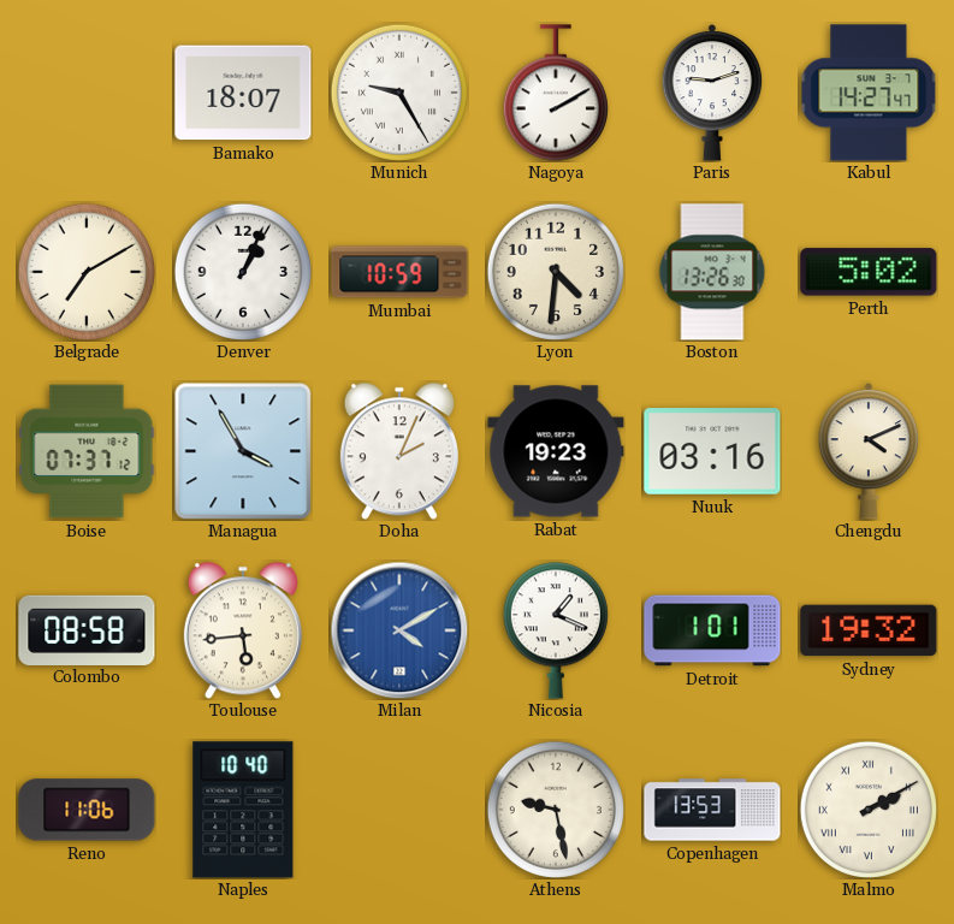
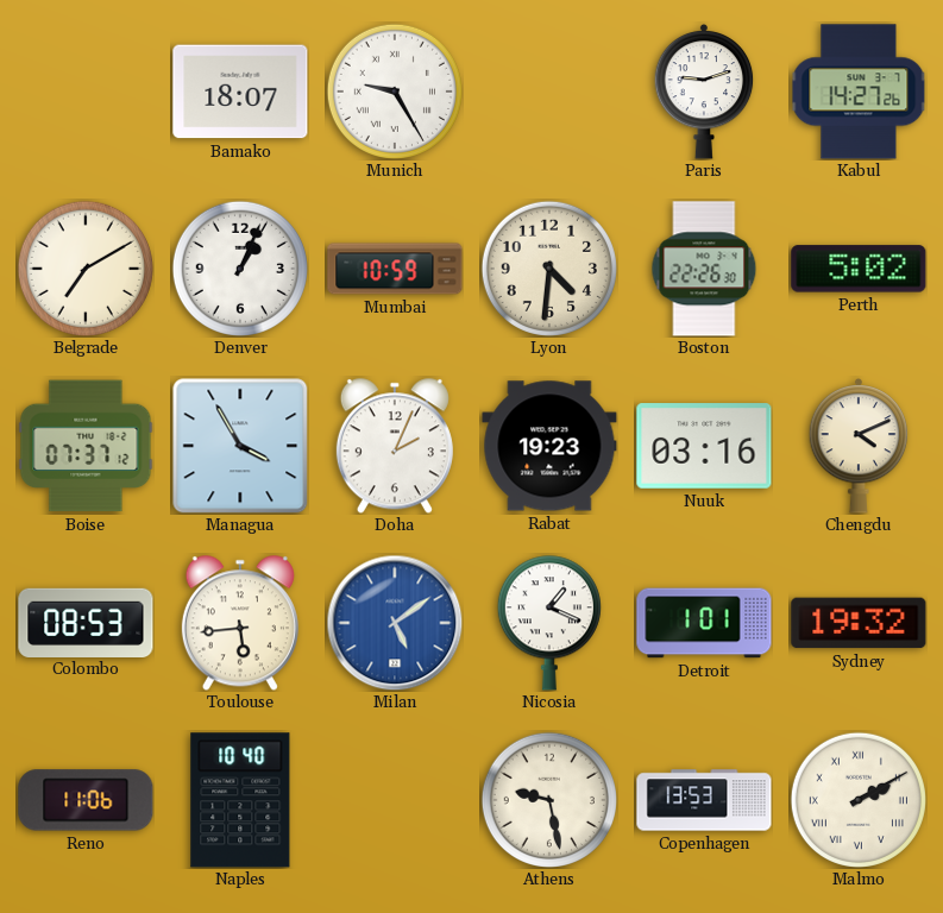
Nagoya: 2:10 -> none
Kabul: 14:27:47 -> 14:27:26
Boston: 13:26 -> 22:26
Colombo: 08:58 -> 08:53
Milan: 4:10 -> 5:09
